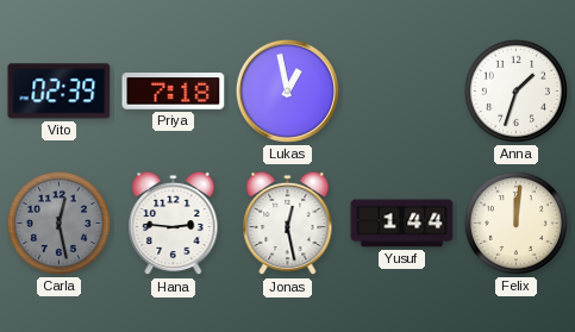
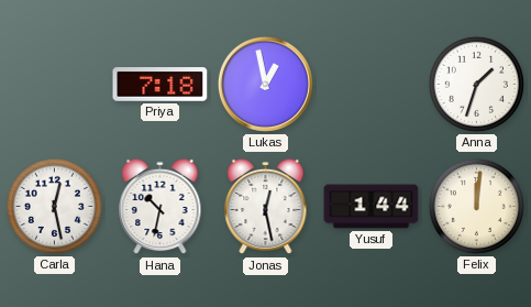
Vito: 02:39 -> none
Carla dial: grey -> white
Hana: 2:46 -> 10:32
